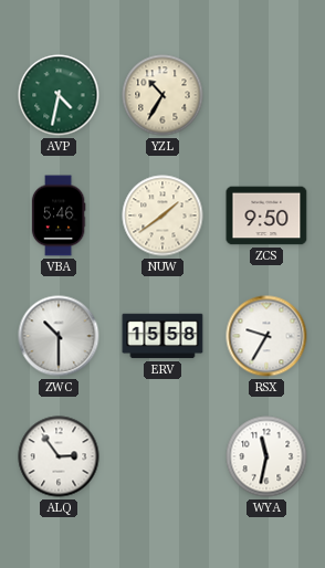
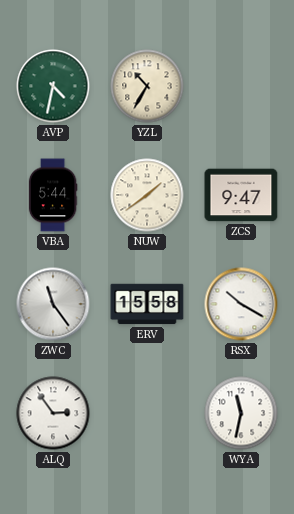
VBA: 5:46 -> 5:44
ZCS: 9:50 -> 9:47
ZWC: 10:30 -> 11:24
RSX: 9:35 -> 10:20
